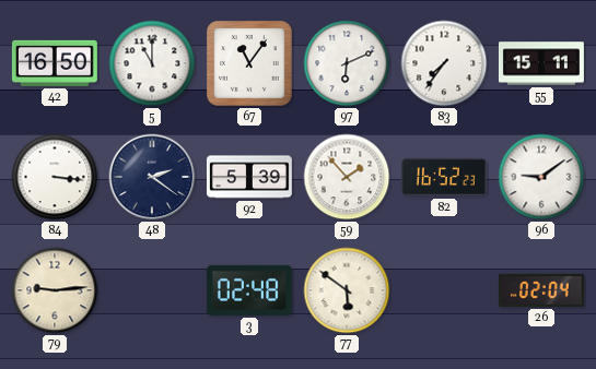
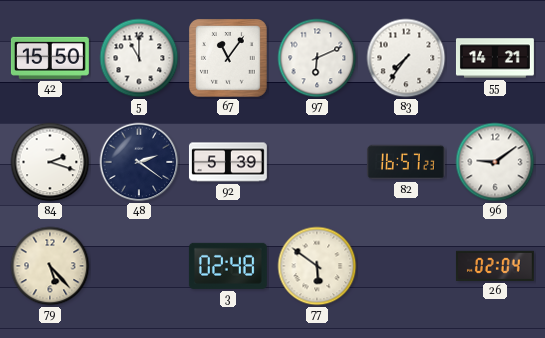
42: 16:50 -> 15:50
55: 15:11 -> 14:21
84: 3:16 -> 2:18
59: 1:53 -> none
82: 16:52 -> 16:57
79: 9:14 -> 5:23
